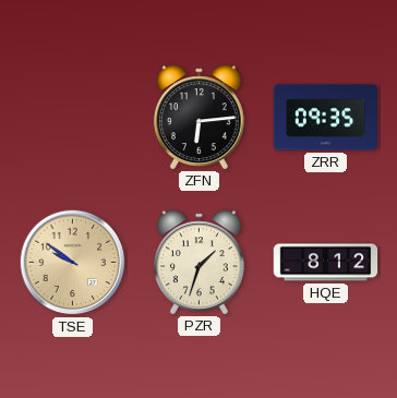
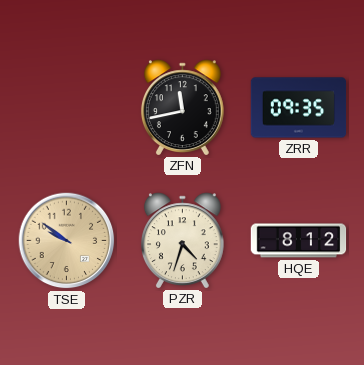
ZFN: 6:14 -> 11:43
PZR: 1:33 -> 4:33
